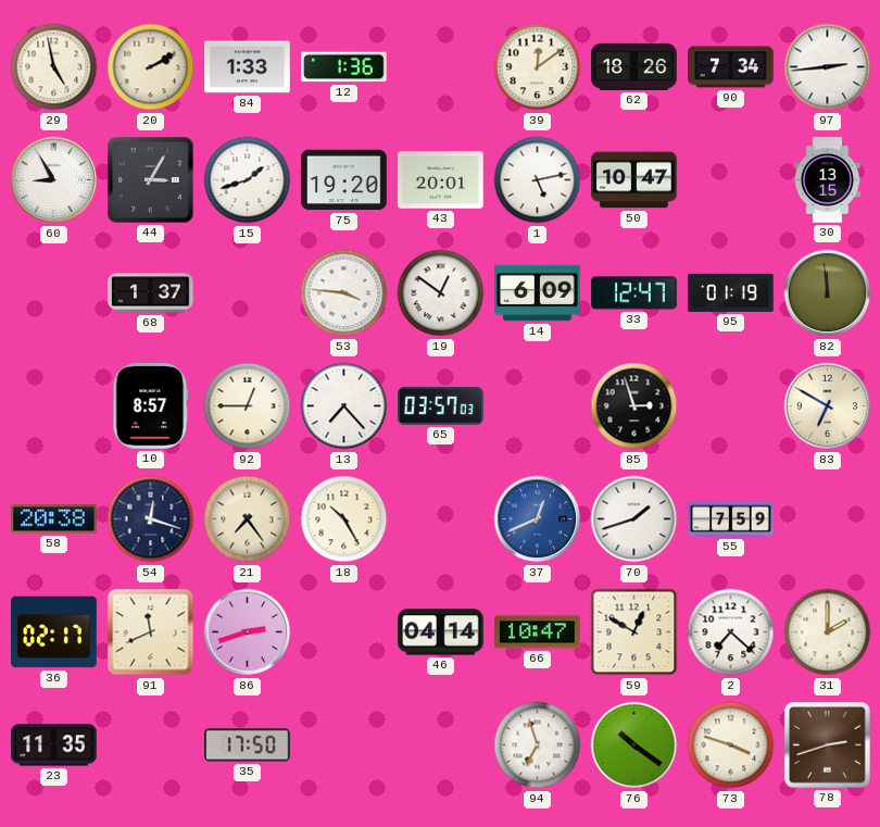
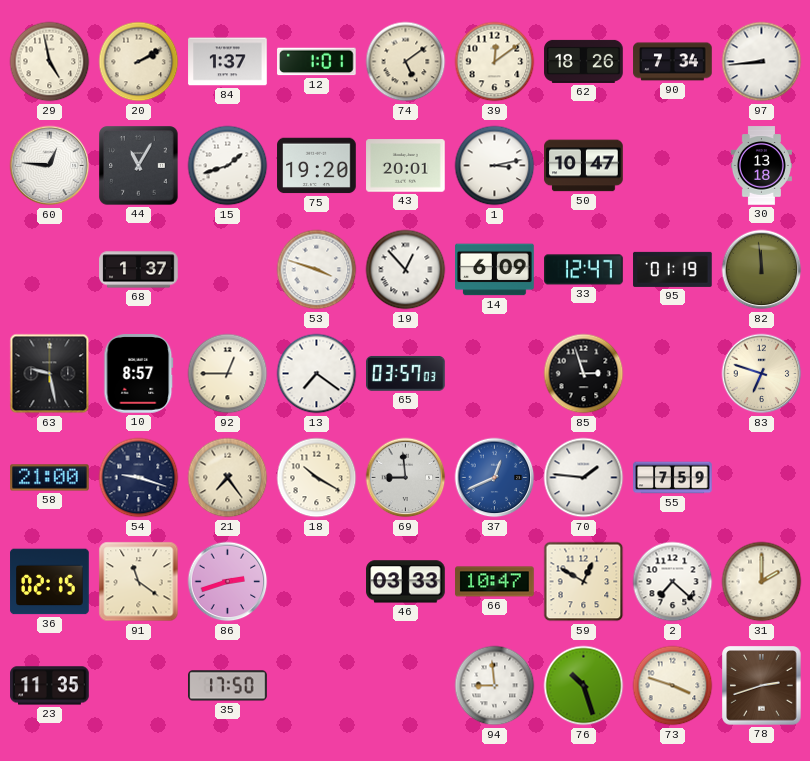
84: 1:33 -> 1:37
12: 1:36 -> 1:01
74: none -> 5:09
97: 2:44 -> 8:44
60: 8:55 -> 12:46
44: 3:05 -> 11:05
1: 5:13 -> 3:13
30: 13:15 -> 13:18
53: 3:46 -> 3:48
19: 12:51 -> 12:53
63: none -> 9:28
13: 7:23 -> 7:21
83: 6:50 -> 6:48
58: 20:38 -> 21:00
54: 12:18 -> 9:18
18: 10:25 -> 10:20
69: none -> 8:59
70: 1:42 -> 1:46
36: 02:17 -> 02:15
91: 11:41 -> 11:21
46: 04:14 -> 03:33
94: 6:57 -> 8:59
76: 10:21 -> 10:27
